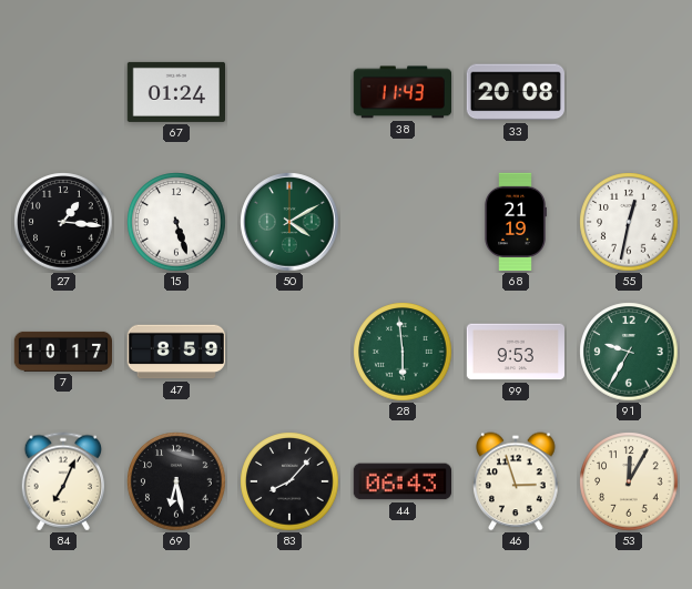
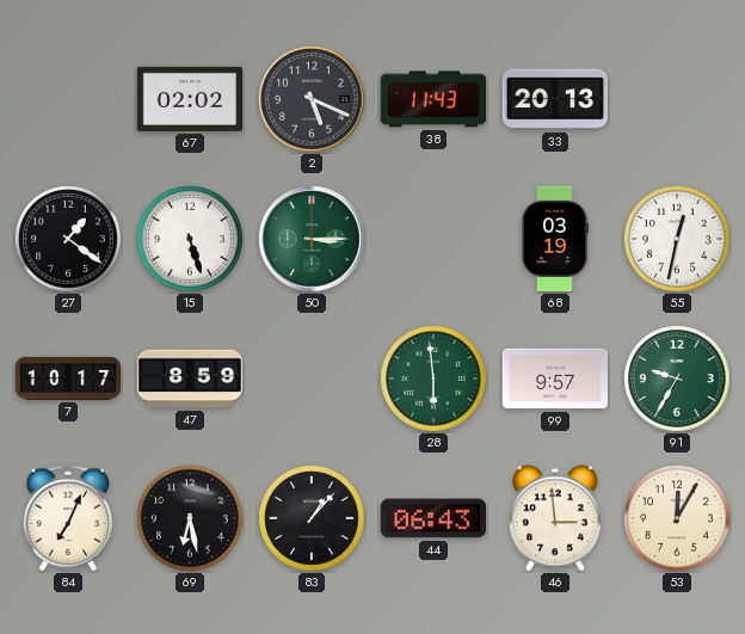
67: 01:24 -> 02:02
2: none -> 5:19
33: 20:08 -> 20:13
27: 1:16 -> 1:21
50: 4:10 -> 3:15
68: 21:19 -> 03:19
99: 9:53 -> 9:57
83: 8:07 -> 1:07
46: 2:57 -> 2:59
